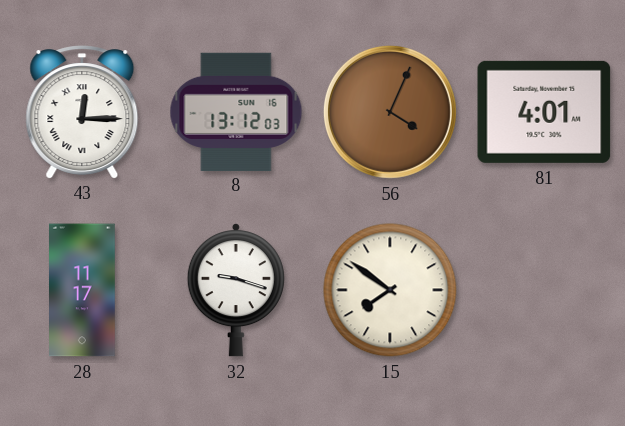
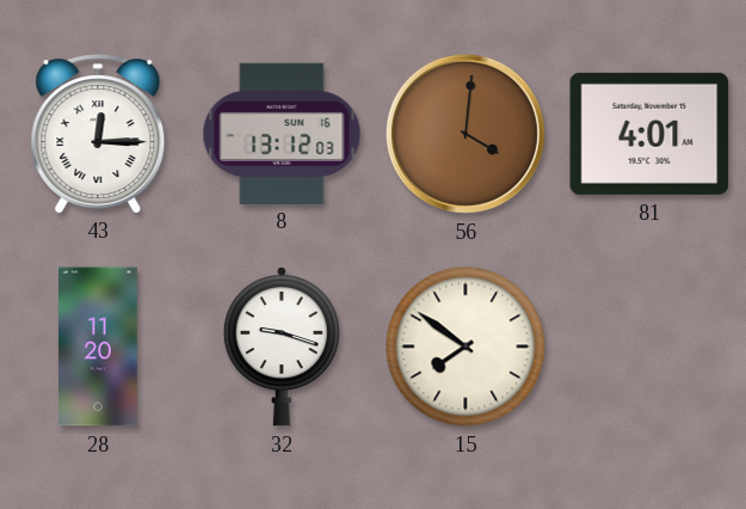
56: 4:04 -> 4:01
28: 11:17 -> 11:20
